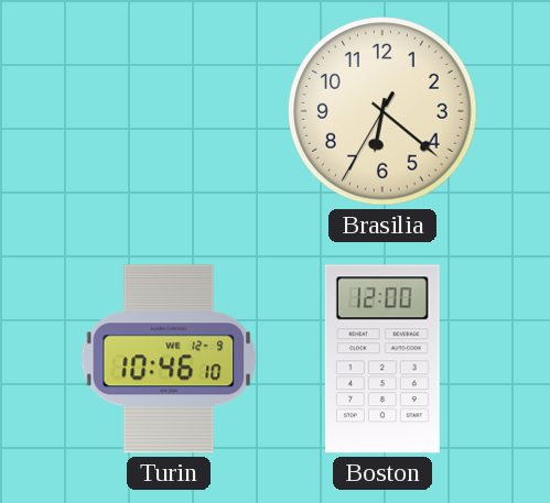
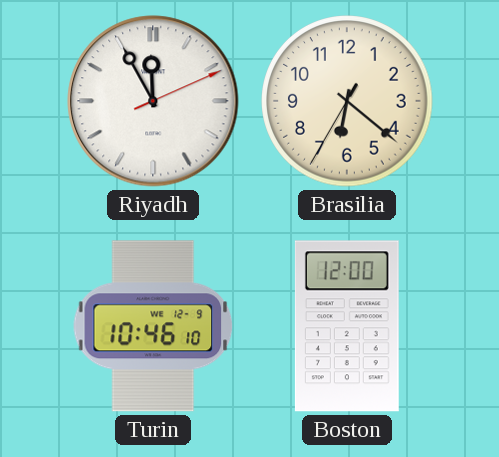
Riyadh: none -> 11:55
